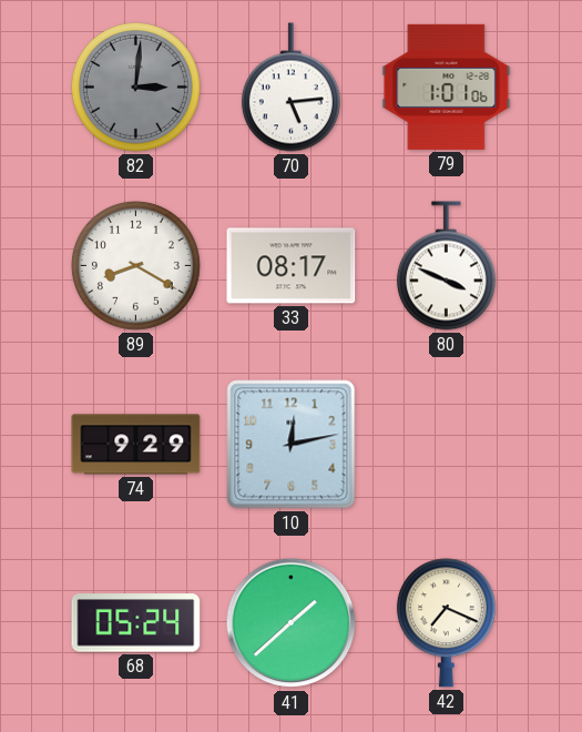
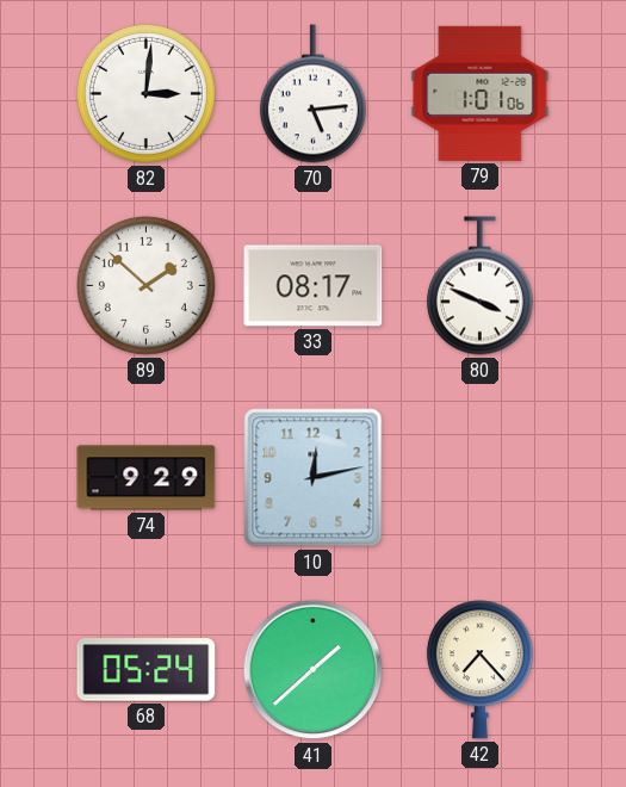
82 dial: grey -> white
89: 8:20 -> 1:52
42: 7:19 -> 7:23
